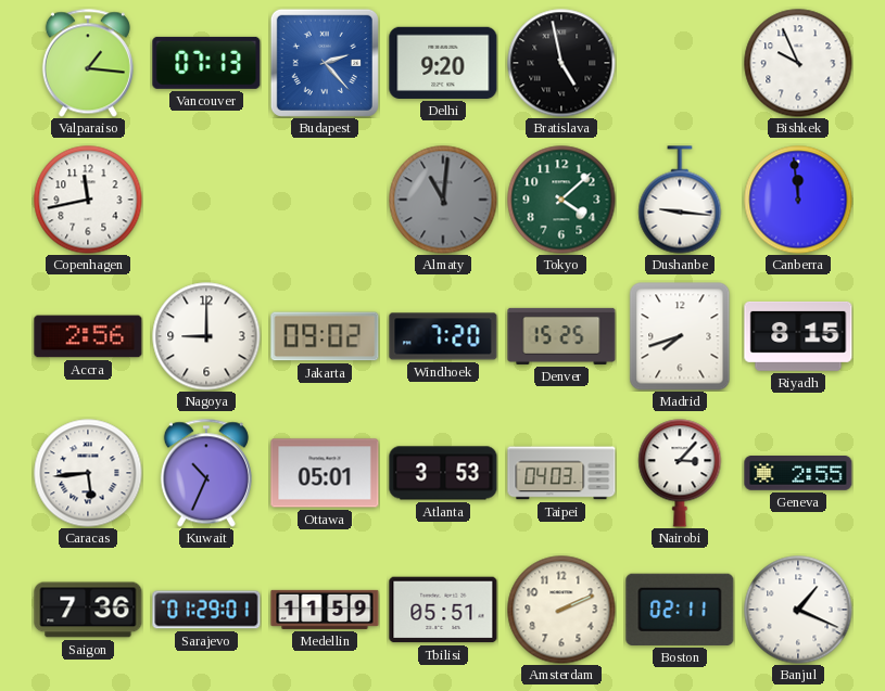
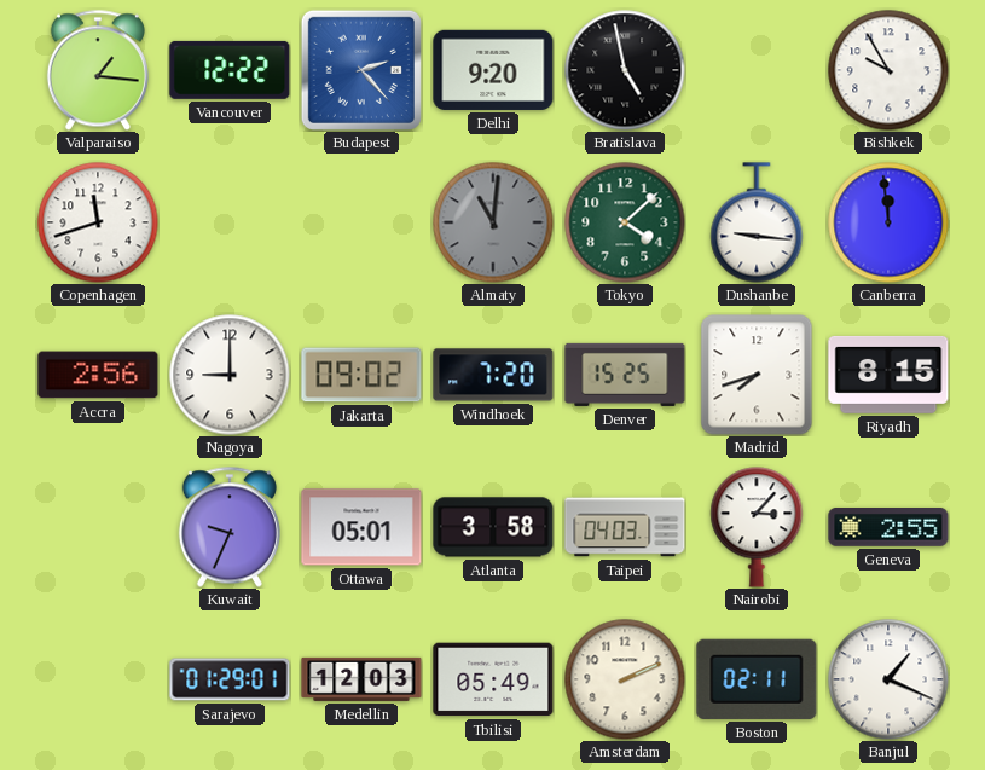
Vancouver: 07:13 -> 12:22
Bishkek: 9:56 -> 9:55
Copenhagen: 11:43 -> 11:42
Caracas: 5:44 -> none
Kuwait: 10:34 -> 9:34
Atlanta: 3:53 -> 3:58
Saigon: 7:36 -> none
Medellin: 11:59 -> 12:03
Tbilisi: 05:51 -> 05:49
